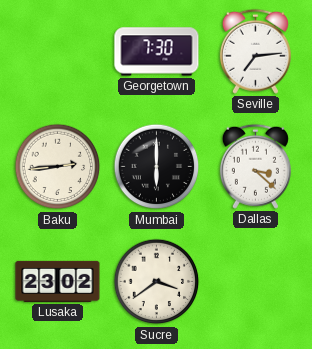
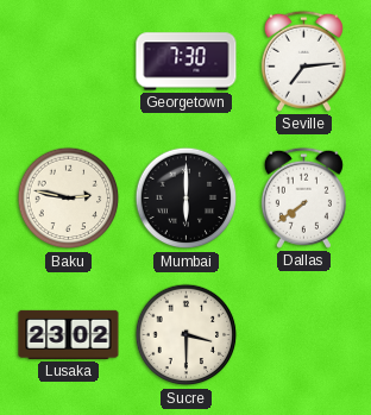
Baku: 2:44 -> 2:47
Dallas: 3:22 -> 7:39
Sucre: 3:39 -> 3:30
